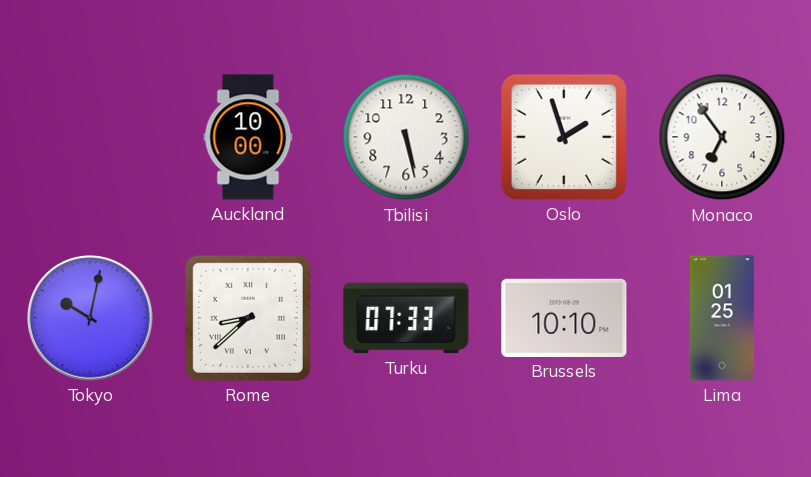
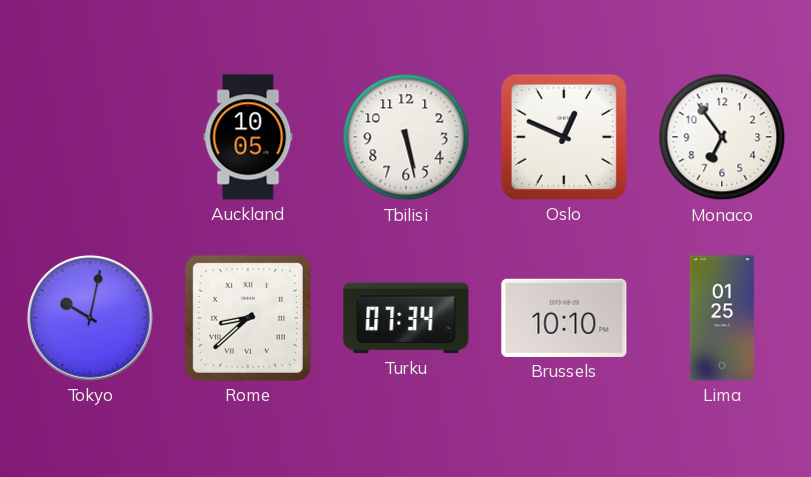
Auckland: 10:00 -> 10:05
Oslo: 1:57 -> 12:49
Turku: 07:33 -> 07:34
